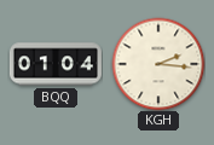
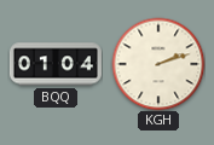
KGH: 2:16 -> 2:12
